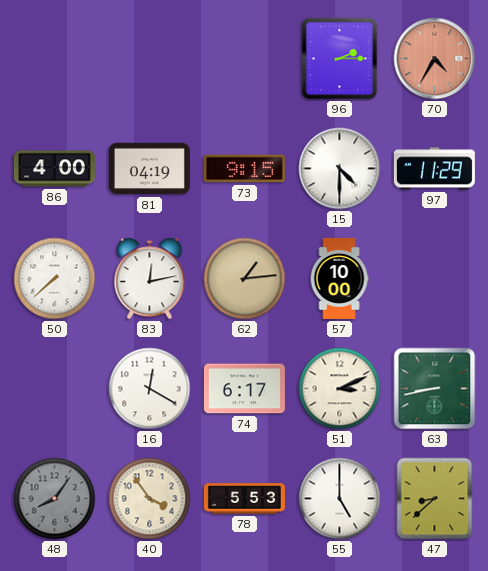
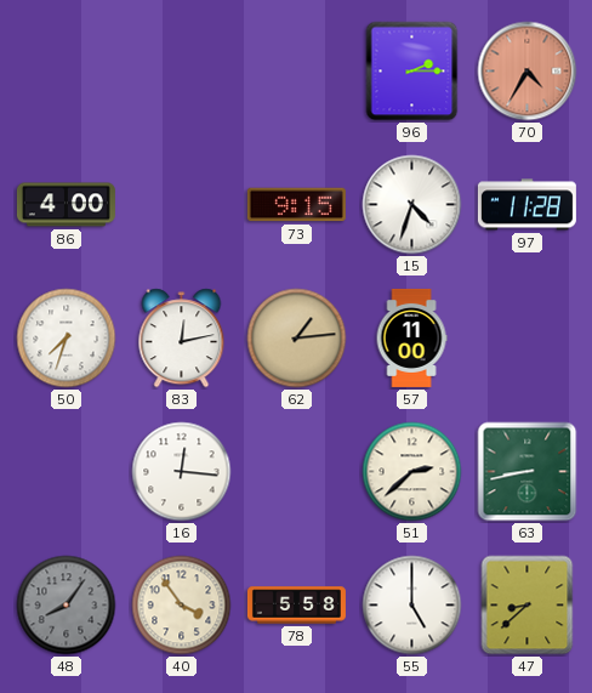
81: 04:19 -> none
15: 4:30 -> 4:33
97: 11:29 -> 11:28
50: 7:38 -> 7:33
57: 10:00 -> 11:00
16: 12:20 -> 12:16
74: 6:17 -> none
51: 3:11 -> 2:38
78: 5:53 -> 5:58
